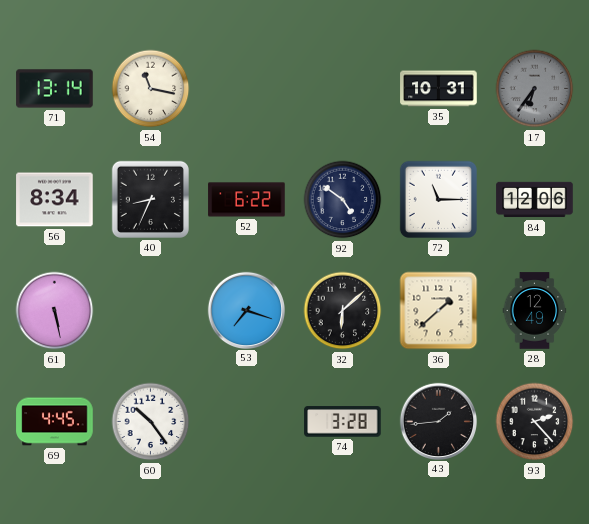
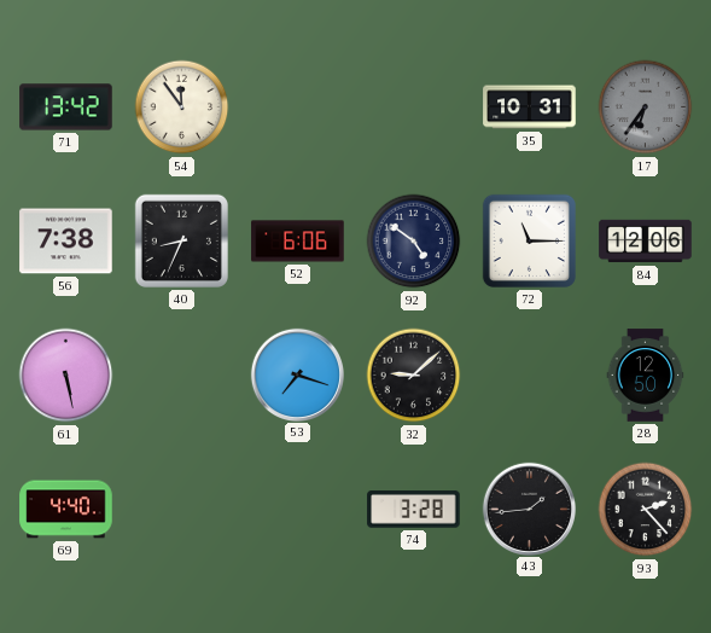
71: 13:14 -> 13:42
54: 11:17 -> 11:54
56: 8:34 -> 7:38
52: 6:22 -> 6:06
32: 6:08 -> 9:08
36: 1:38 -> none
28: 12:49 -> 12:50
69: 4:45 -> 4:40
60: 10:24 -> none
